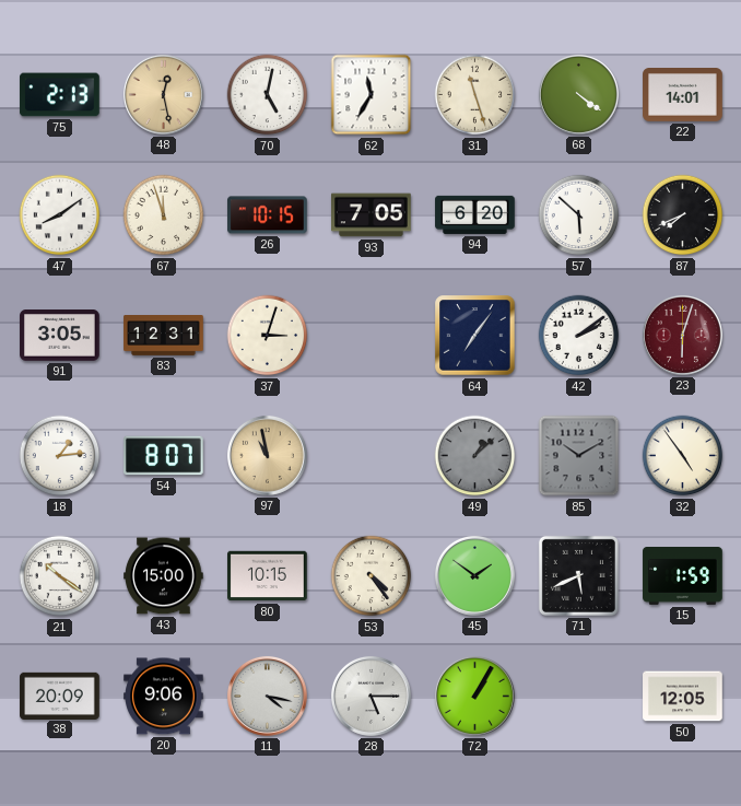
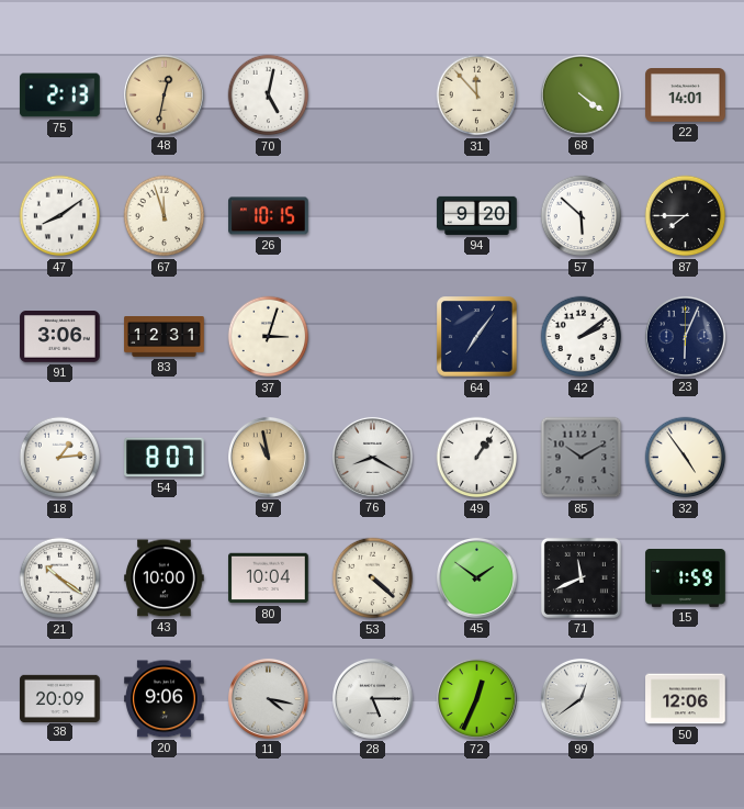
48: 12:28 -> 12:32
62: 11:35 -> none
31: 11:27 -> 11:53
93: 7:05 -> none
94: 6:20 -> 9:20
87: 7:41 -> 7:45
91: 3:05 -> 3:06
23: 6:03 -> 6:04
23 dial: burgundy -> navy
76: none -> 8:20
49: 1:08 -> 1:06
49 dial: grey -> white
43: 15:00 -> 10:00
80: 10:15 -> 10:04
53: 4:24 -> 4:22
71: 5:41 -> 11:41
72: 1:05 -> 12:34
99: none -> 12:39
50: 12:05 -> 12:06
